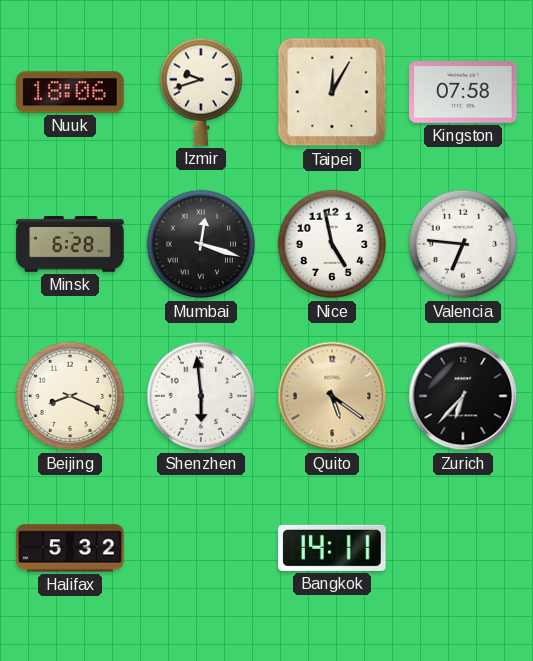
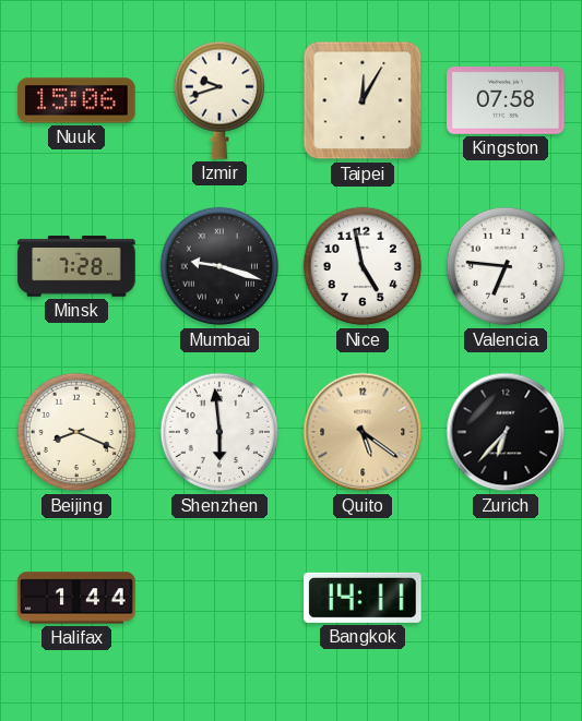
Nuuk: 18:06 -> 15:06
Minsk: 6:28 -> 7:28
Mumbai: 12:18 -> 9:18
Halifax: 5:32 -> 1:44
